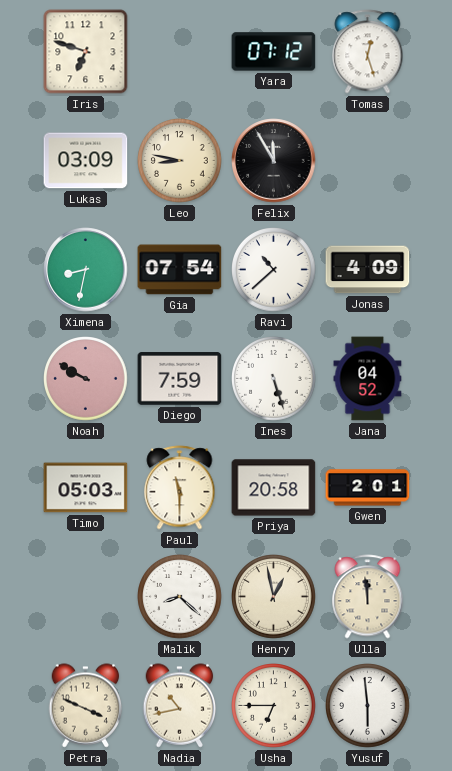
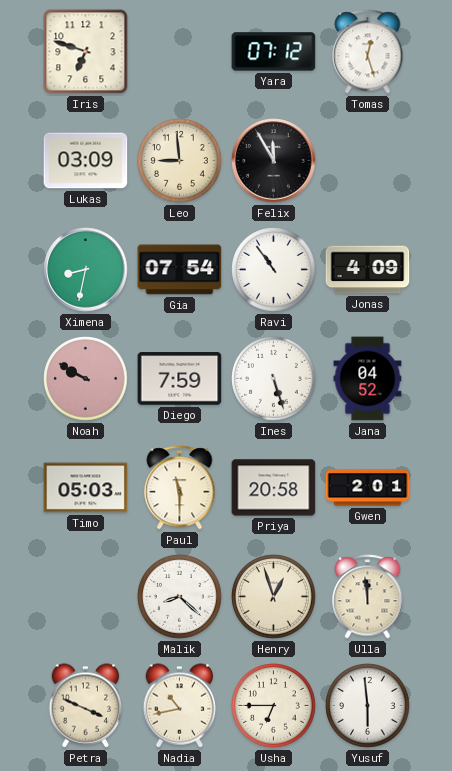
Leo: 8:47 -> 8:59
Ravi: 10:38 -> 10:54
Henry: 12:58 -> 12:57
